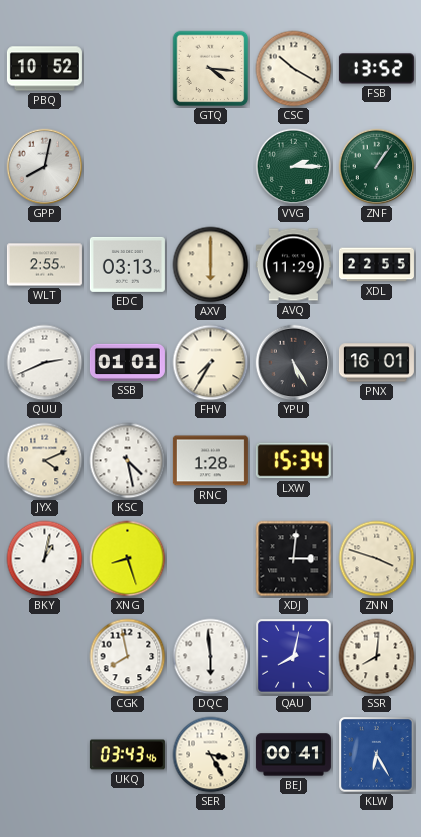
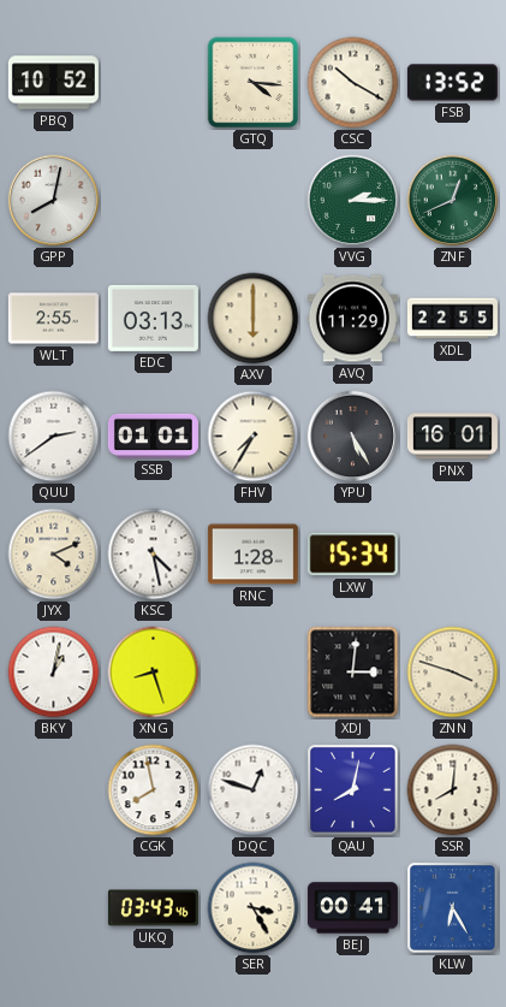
ZNF: 1:06 -> 12:41
QUU: 2:41 -> 2:39
DQC: 5:59 -> 12:48
